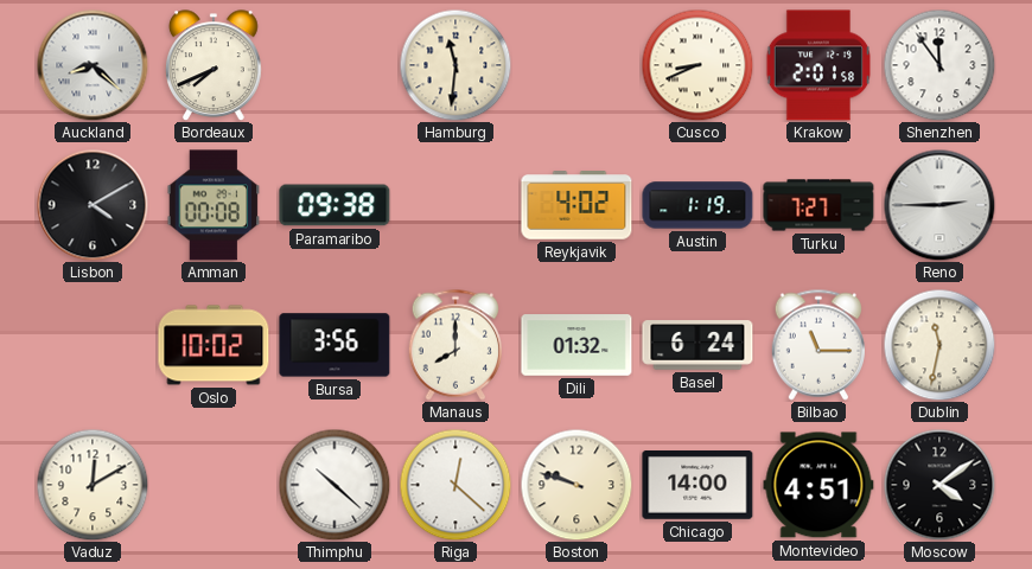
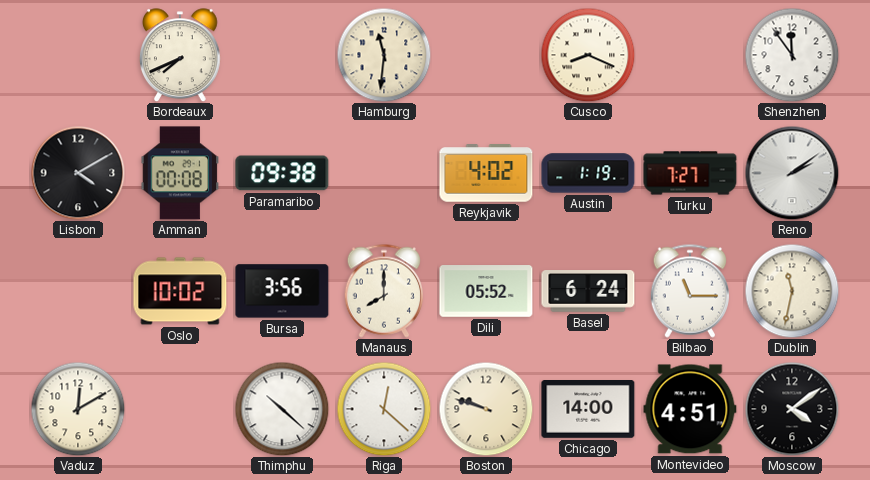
Auckland: 8:22 -> none
Cusco: 8:41 -> 8:19
Krakow: 2:01 -> none
Reno: 2:45 -> 2:09
Dili: 01:32 -> 05:52
